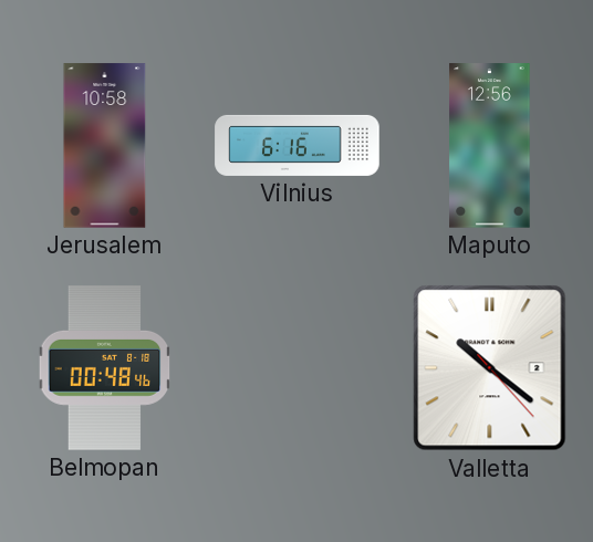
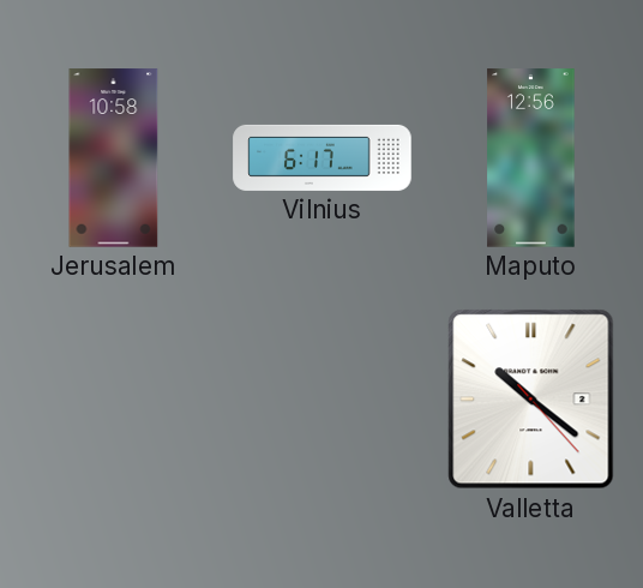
Vilnius: 6:16 -> 6:17
Belmopan: 00:48 -> none
